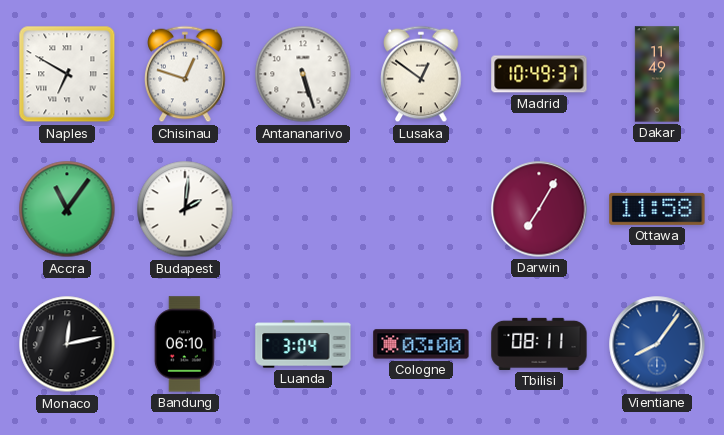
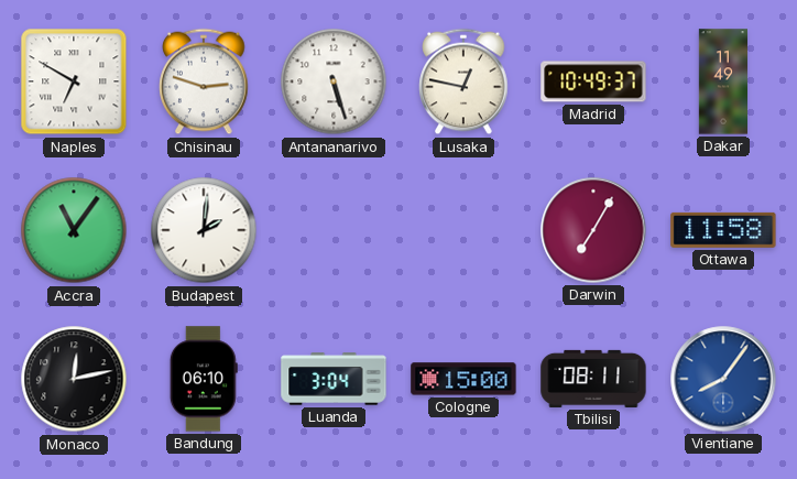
Chisinau: 12:48 -> 2:48
Lusaka: 12:51 -> 12:47
Cologne: 03:00 -> 15:00
